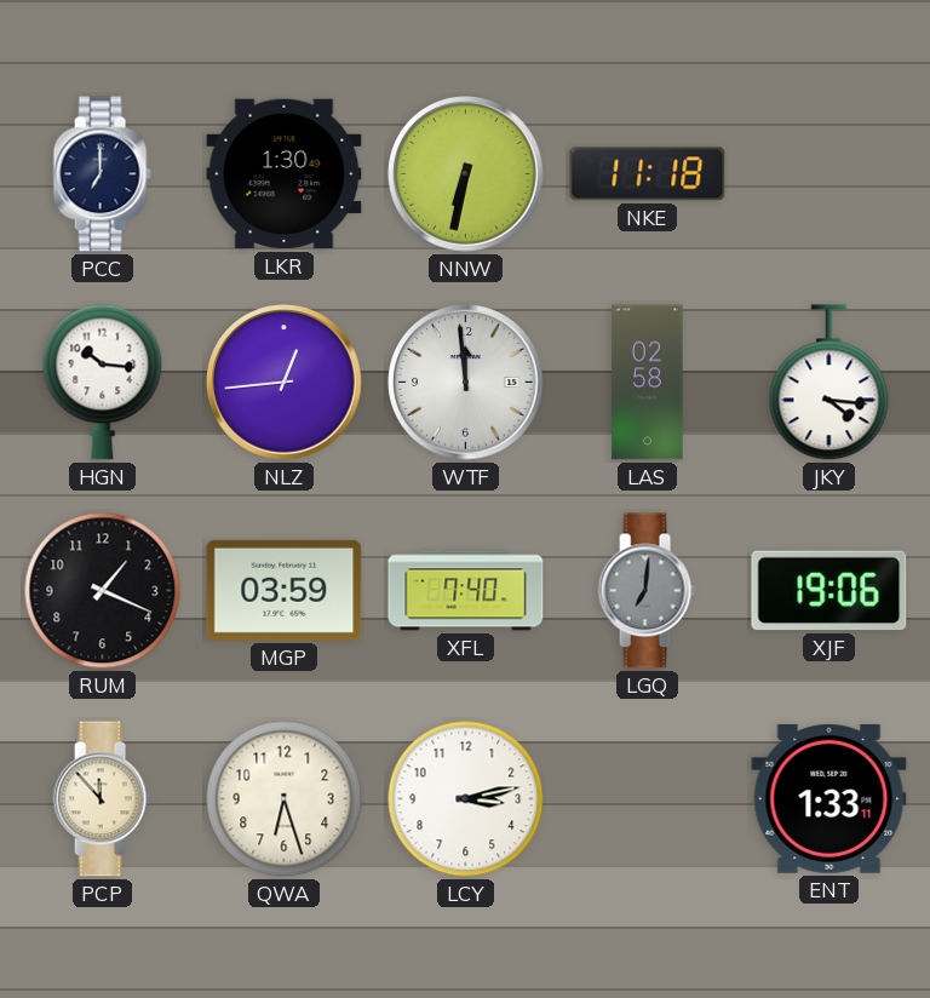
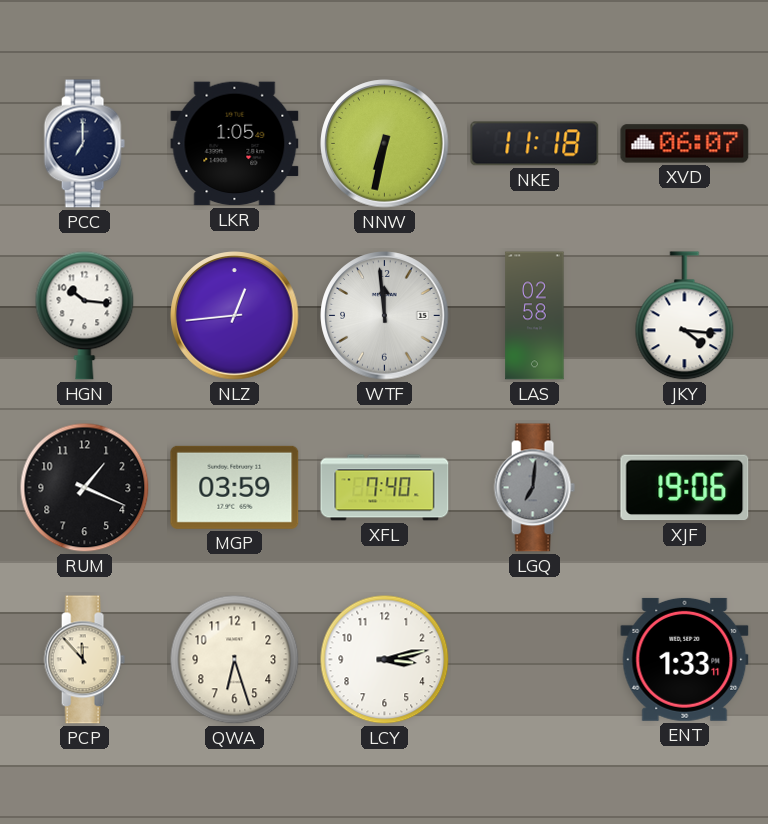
LKR: 1:30 -> 1:05
XVD: none -> 06:07
